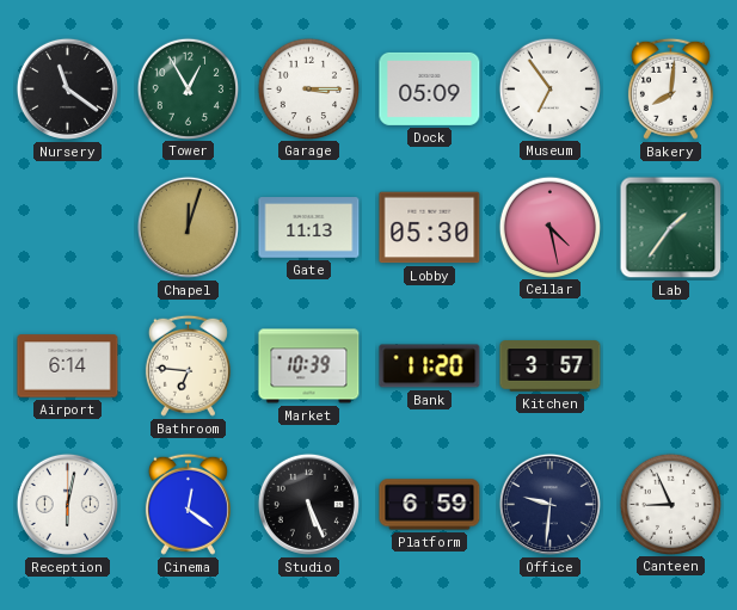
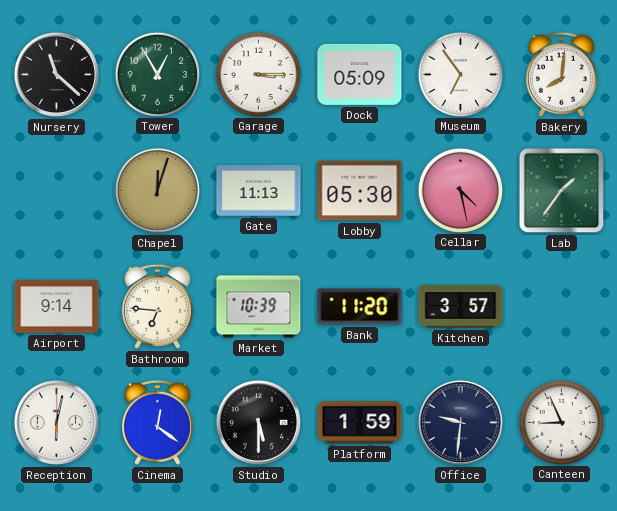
Nursery: 11:21 -> 11:22
Airport: 6:14 -> 9:14
Studio: 5:26 -> 5:30
Platform: 6:59 -> 1:59
